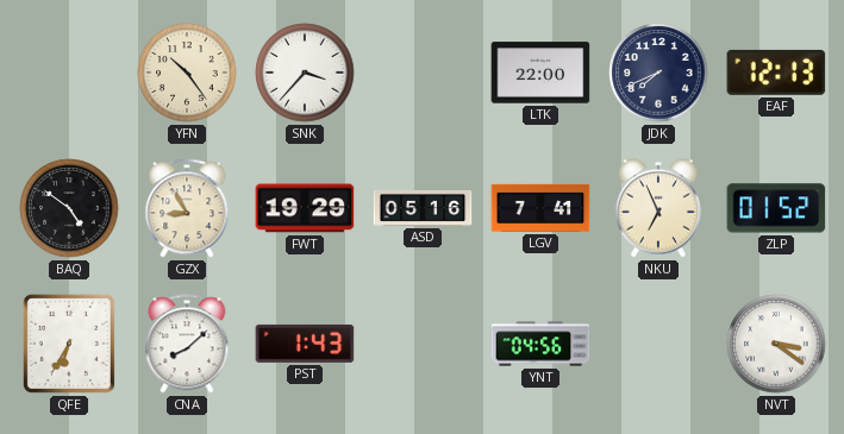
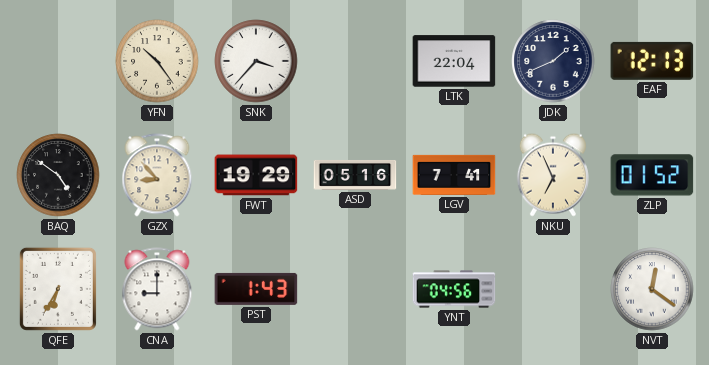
LTK: 22:00 -> 22:04
JDK: 7:41 -> 1:41
GZX: 8:55 -> 8:53
CNA: 8:08 -> 9:00
NVT: 3:21 -> 12:21
